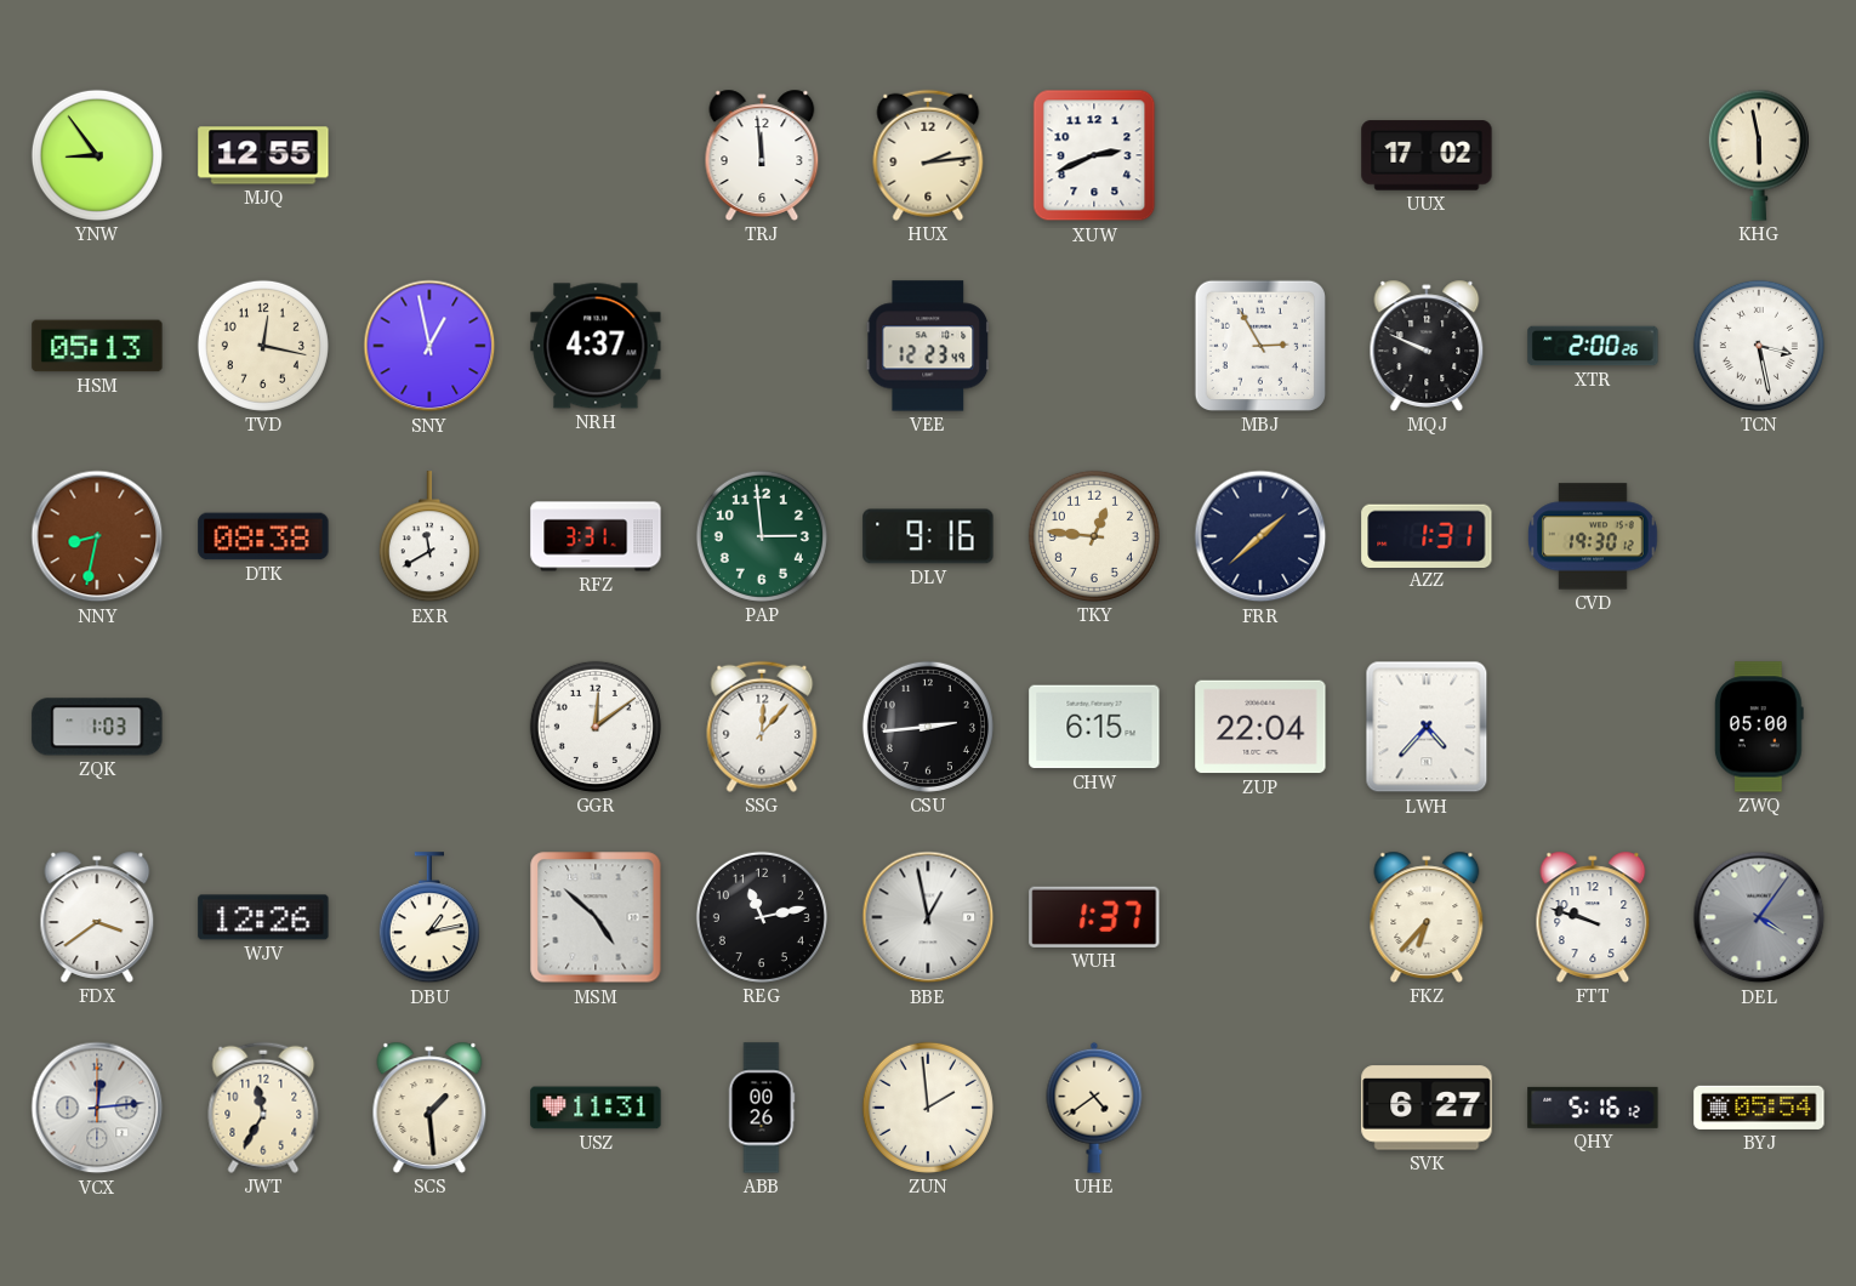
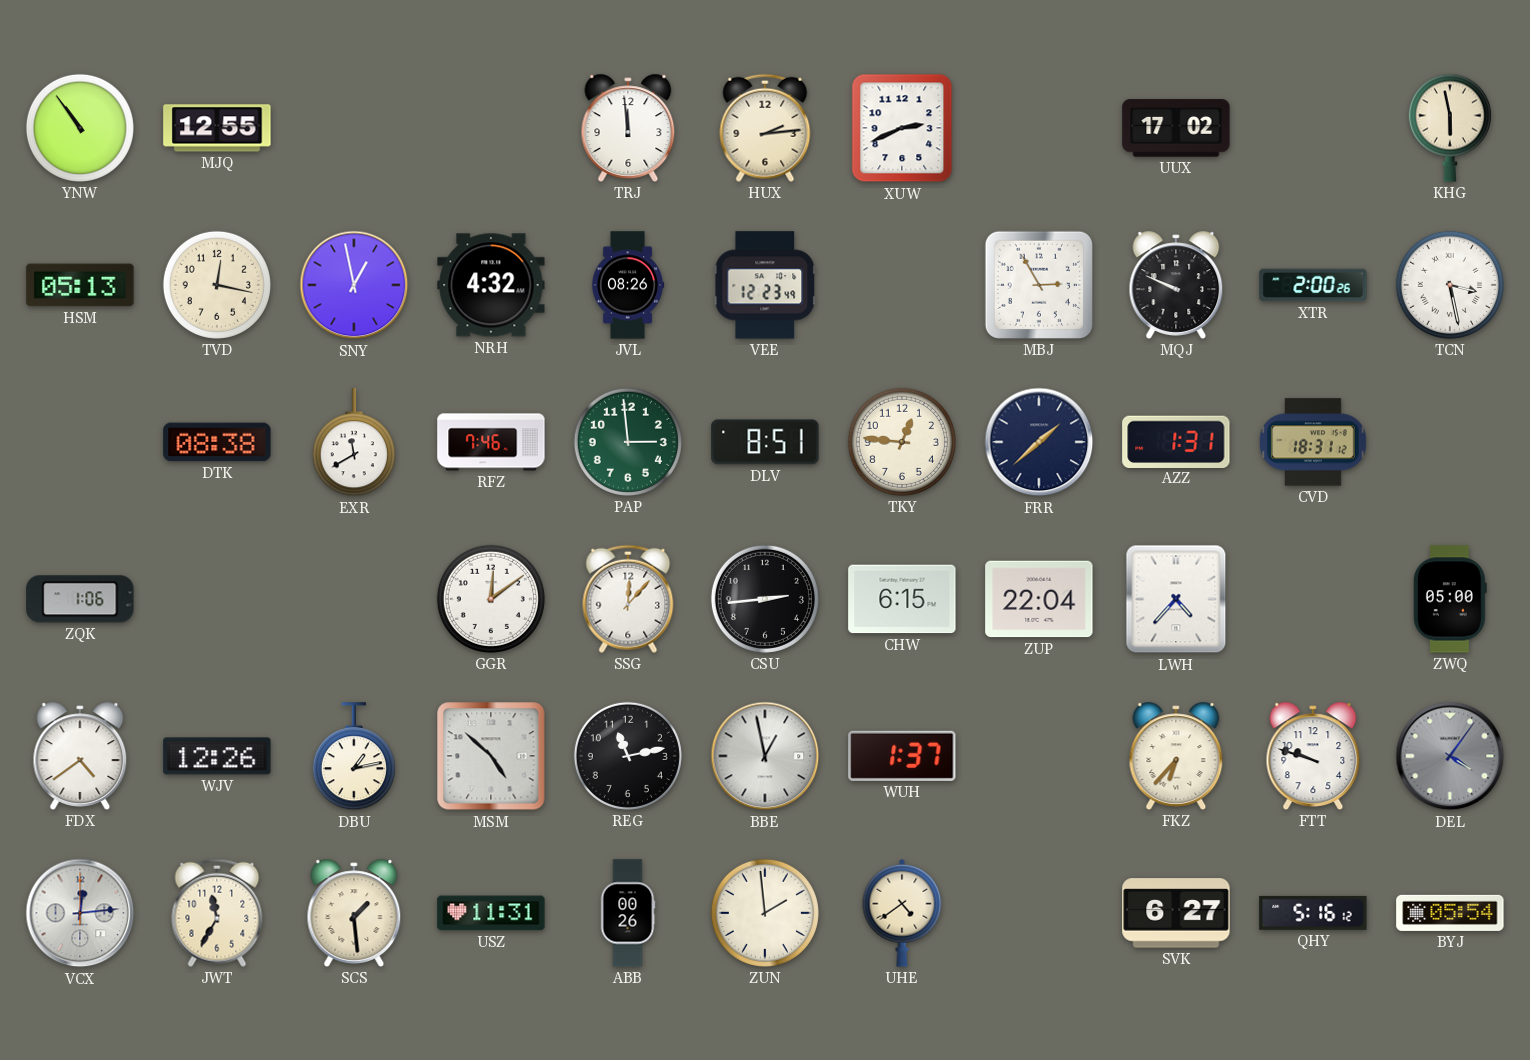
YNW: 8:54 -> 10:54
NRH: 4:37 -> 4:32
JVL: none -> 08:26
NNY: 8:32 -> none
RFZ: 3:31 -> 7:46
DLV: 9:16 -> 8:51
CVD: 19:30 -> 18:31
ZQK: 1:03 -> 1:06
FDX: 3:39 -> 4:39
